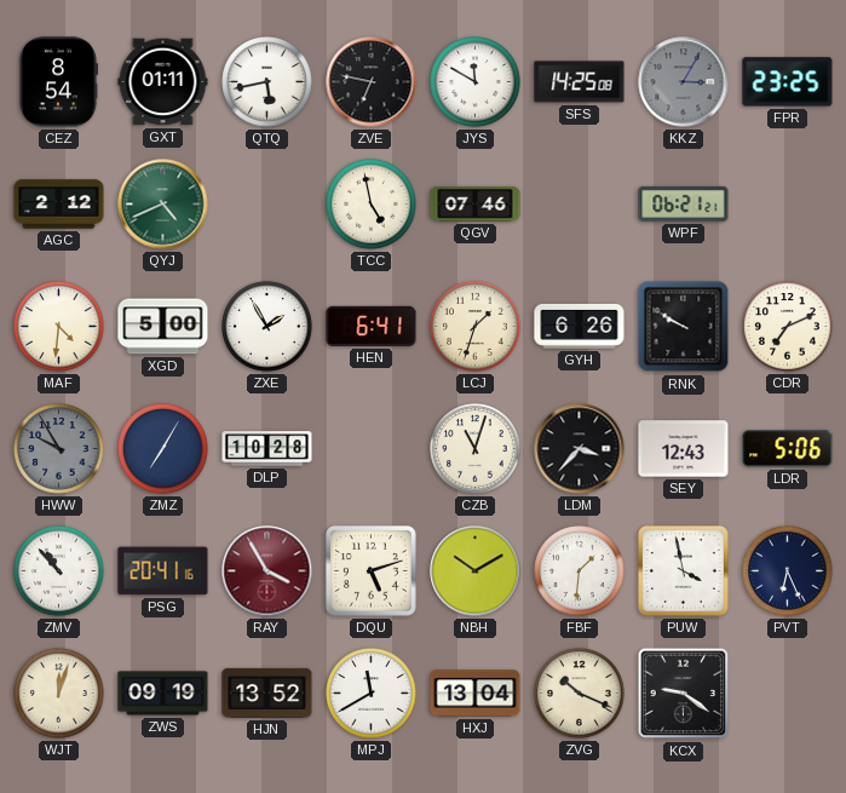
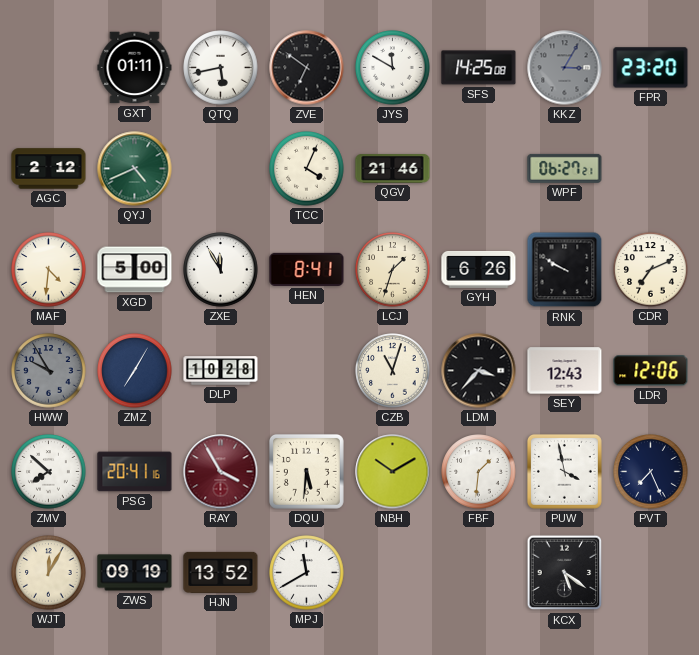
CEZ: 8:54 -> none
ZVE: 6:47 -> 6:51
FPR: 23:25 -> 23:20
TCC: 4:58 -> 4:04
QGV: 07:46 -> 21:46
WPF: 06:21 -> 06:27
ZXE: 1:55 -> 11:55
HEN: 6:41 -> 8:41
LDR: 5:06 -> 12:06
ZMV: 10:53 -> 7:52
DQU: 5:12 -> 5:31
PVT: 6:26 -> 7:26
WJT: 12:03 -> 12:05
HXJ: 13:04 -> none
ZVG: 10:19 -> none
KCX: 9:21 -> 5:21
